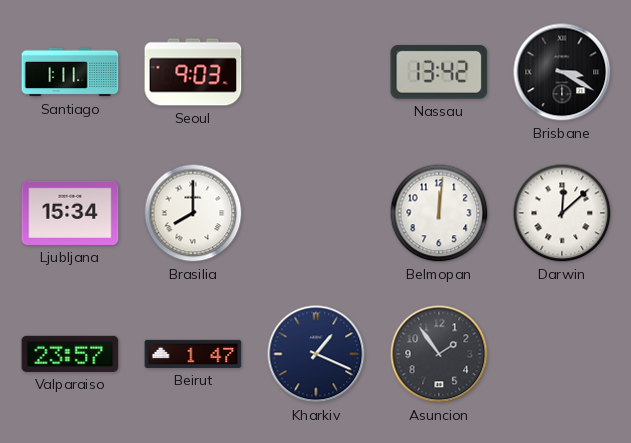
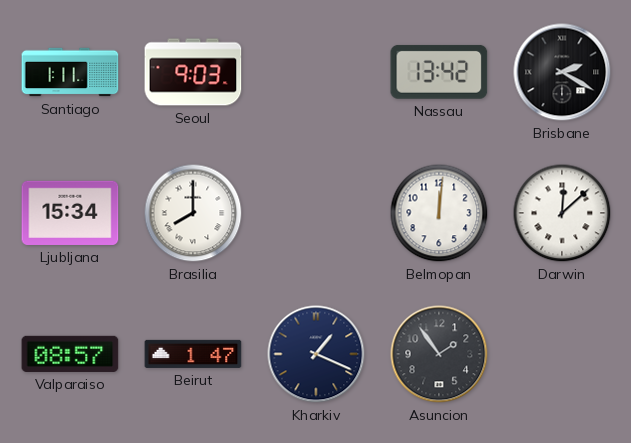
Brisbane: 3:20 -> 2:20
Valparaiso: 23:57 -> 08:57
